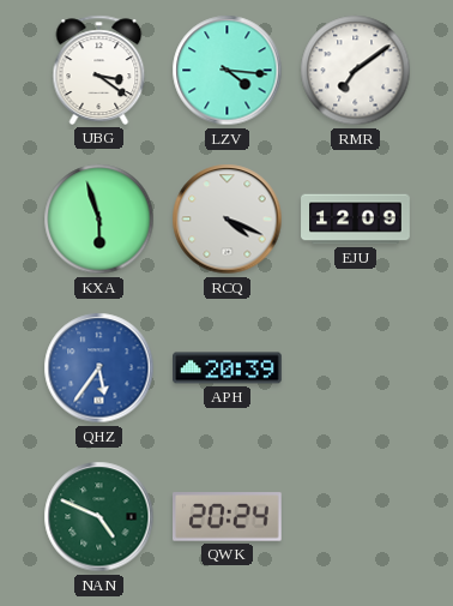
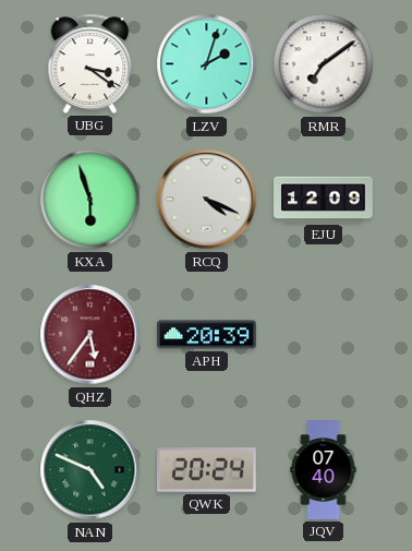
LZV: 4:16 -> 2:03
QHZ dial: blue -> burgundy
JQV: none -> 07:40
